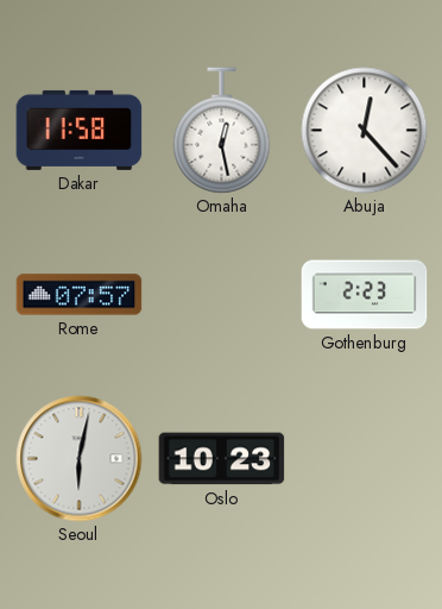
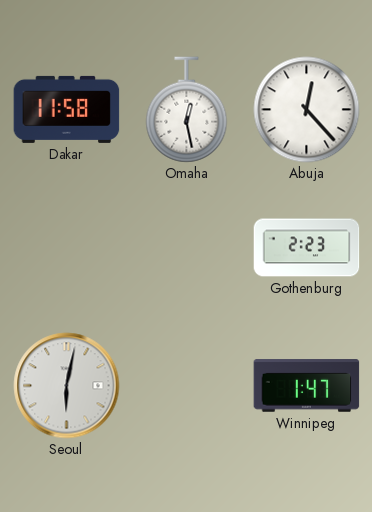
Rome: 07:57 -> none
Oslo: 10:23 -> none
Winnipeg: none -> 1:47
